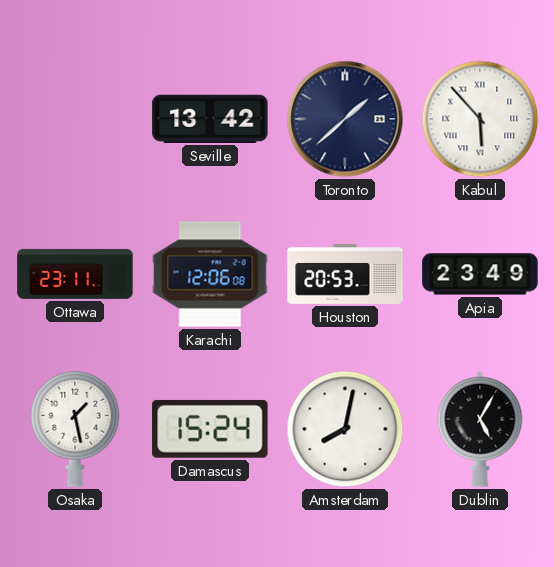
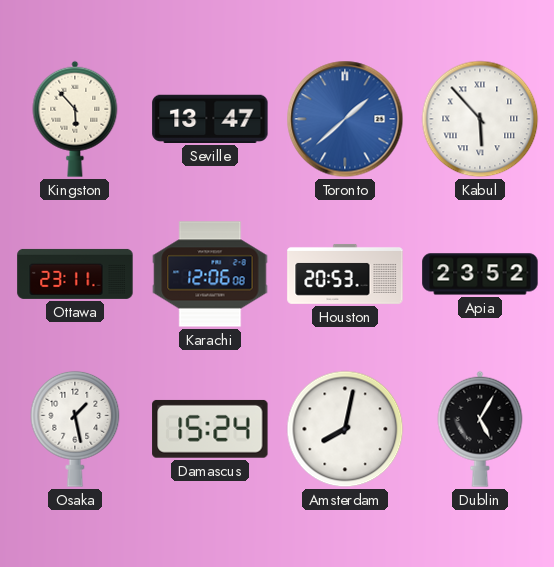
Kingston: none -> 5:53
Seville: 13:42 -> 13:47
Toronto dial: navy -> blue
Apia: 23:49 -> 23:52
